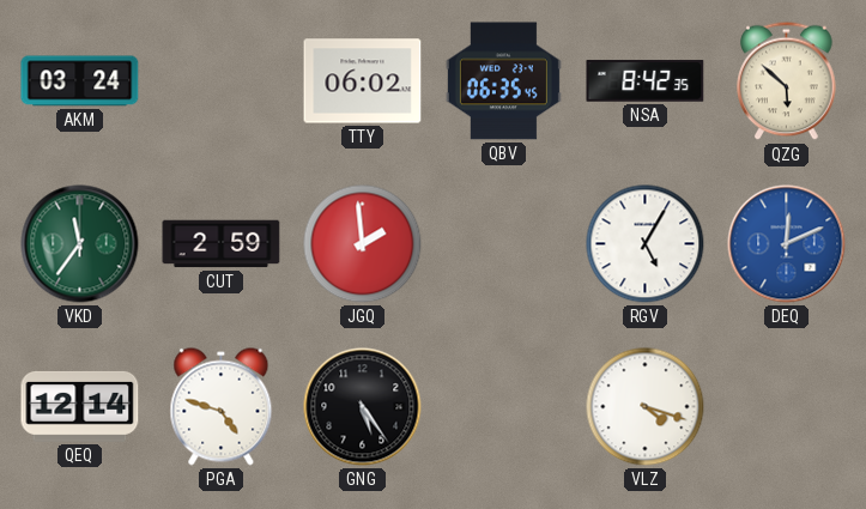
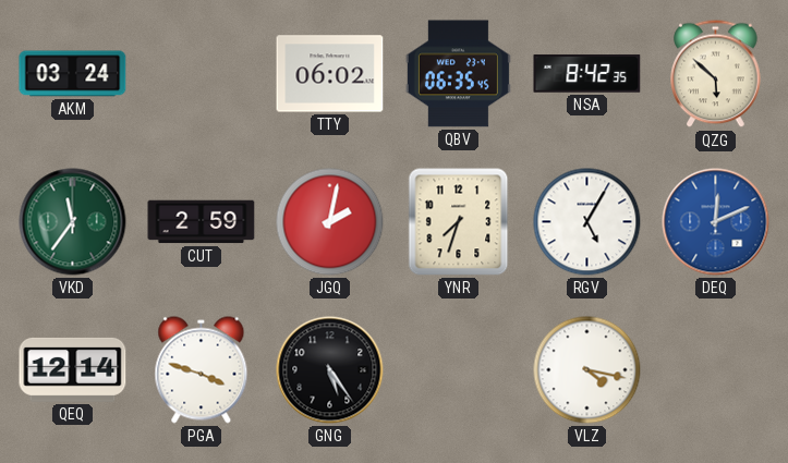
JGQ: 1:59 -> 2:02
YNR: none -> 7:33
PGA: 4:48 -> 3:48
VLZ: 4:18 -> 4:17
